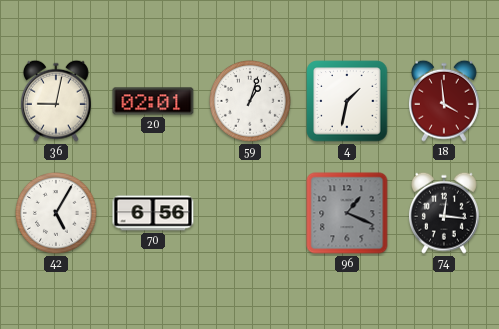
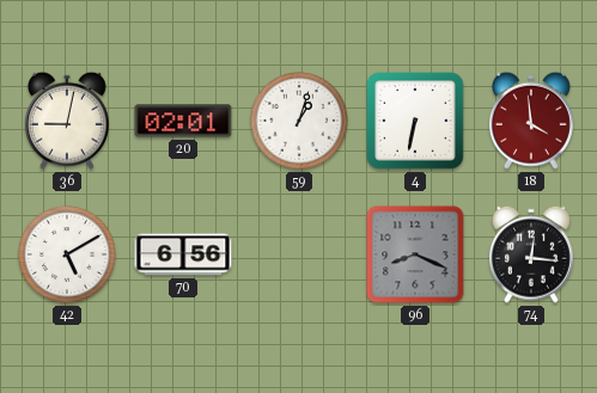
4: 1:32 -> 6:32
42: 5:05 -> 5:10
96: 1:19 -> 8:19
